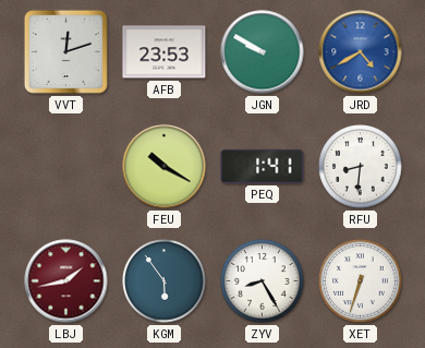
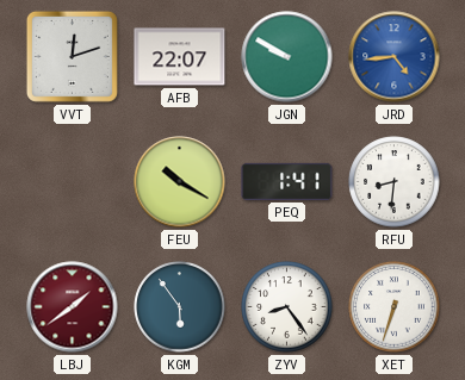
AFB: 23:53 -> 22:07
JRD: 4:40 -> 4:44
LBJ: 1:43 -> 1:39
ZYV: 8:25 -> 8:24
